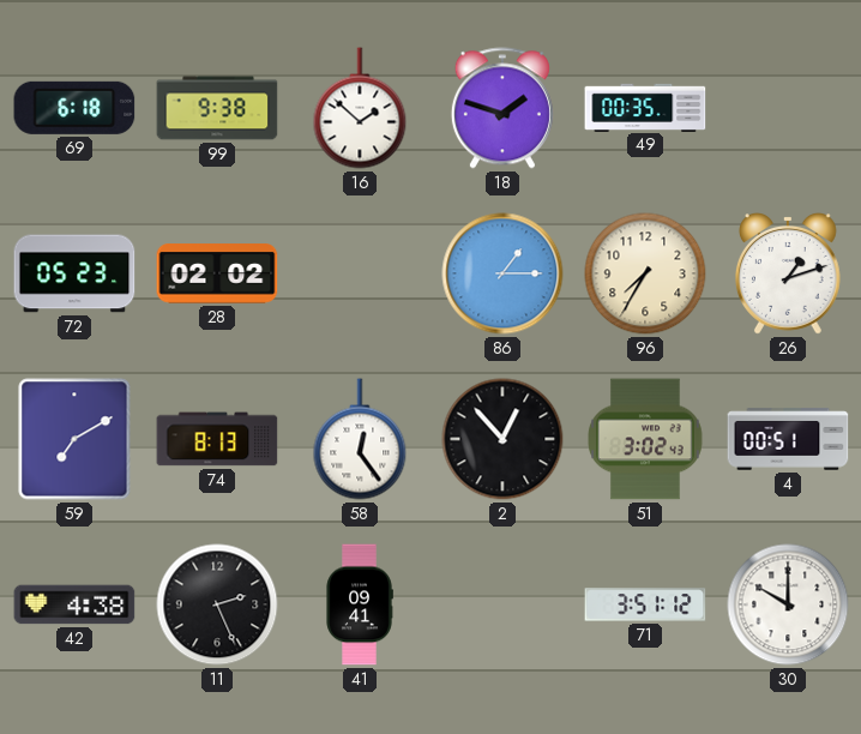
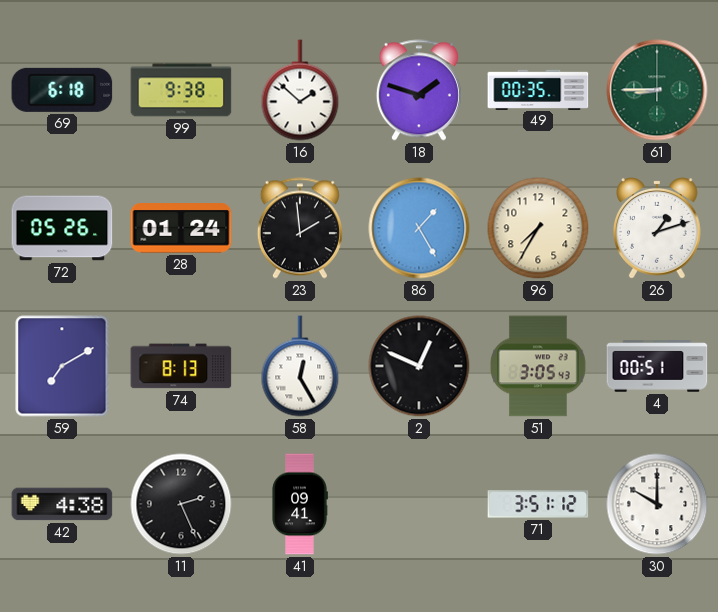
61: none -> 8:45
72: 05:23 -> 05:26
28: 02:02 -> 01:24
23: none -> 1:59
86: 1:15 -> 1:25
58: 12:24 -> 12:25
2: 12:53 -> 12:49
51: 3:02 -> 3:05
